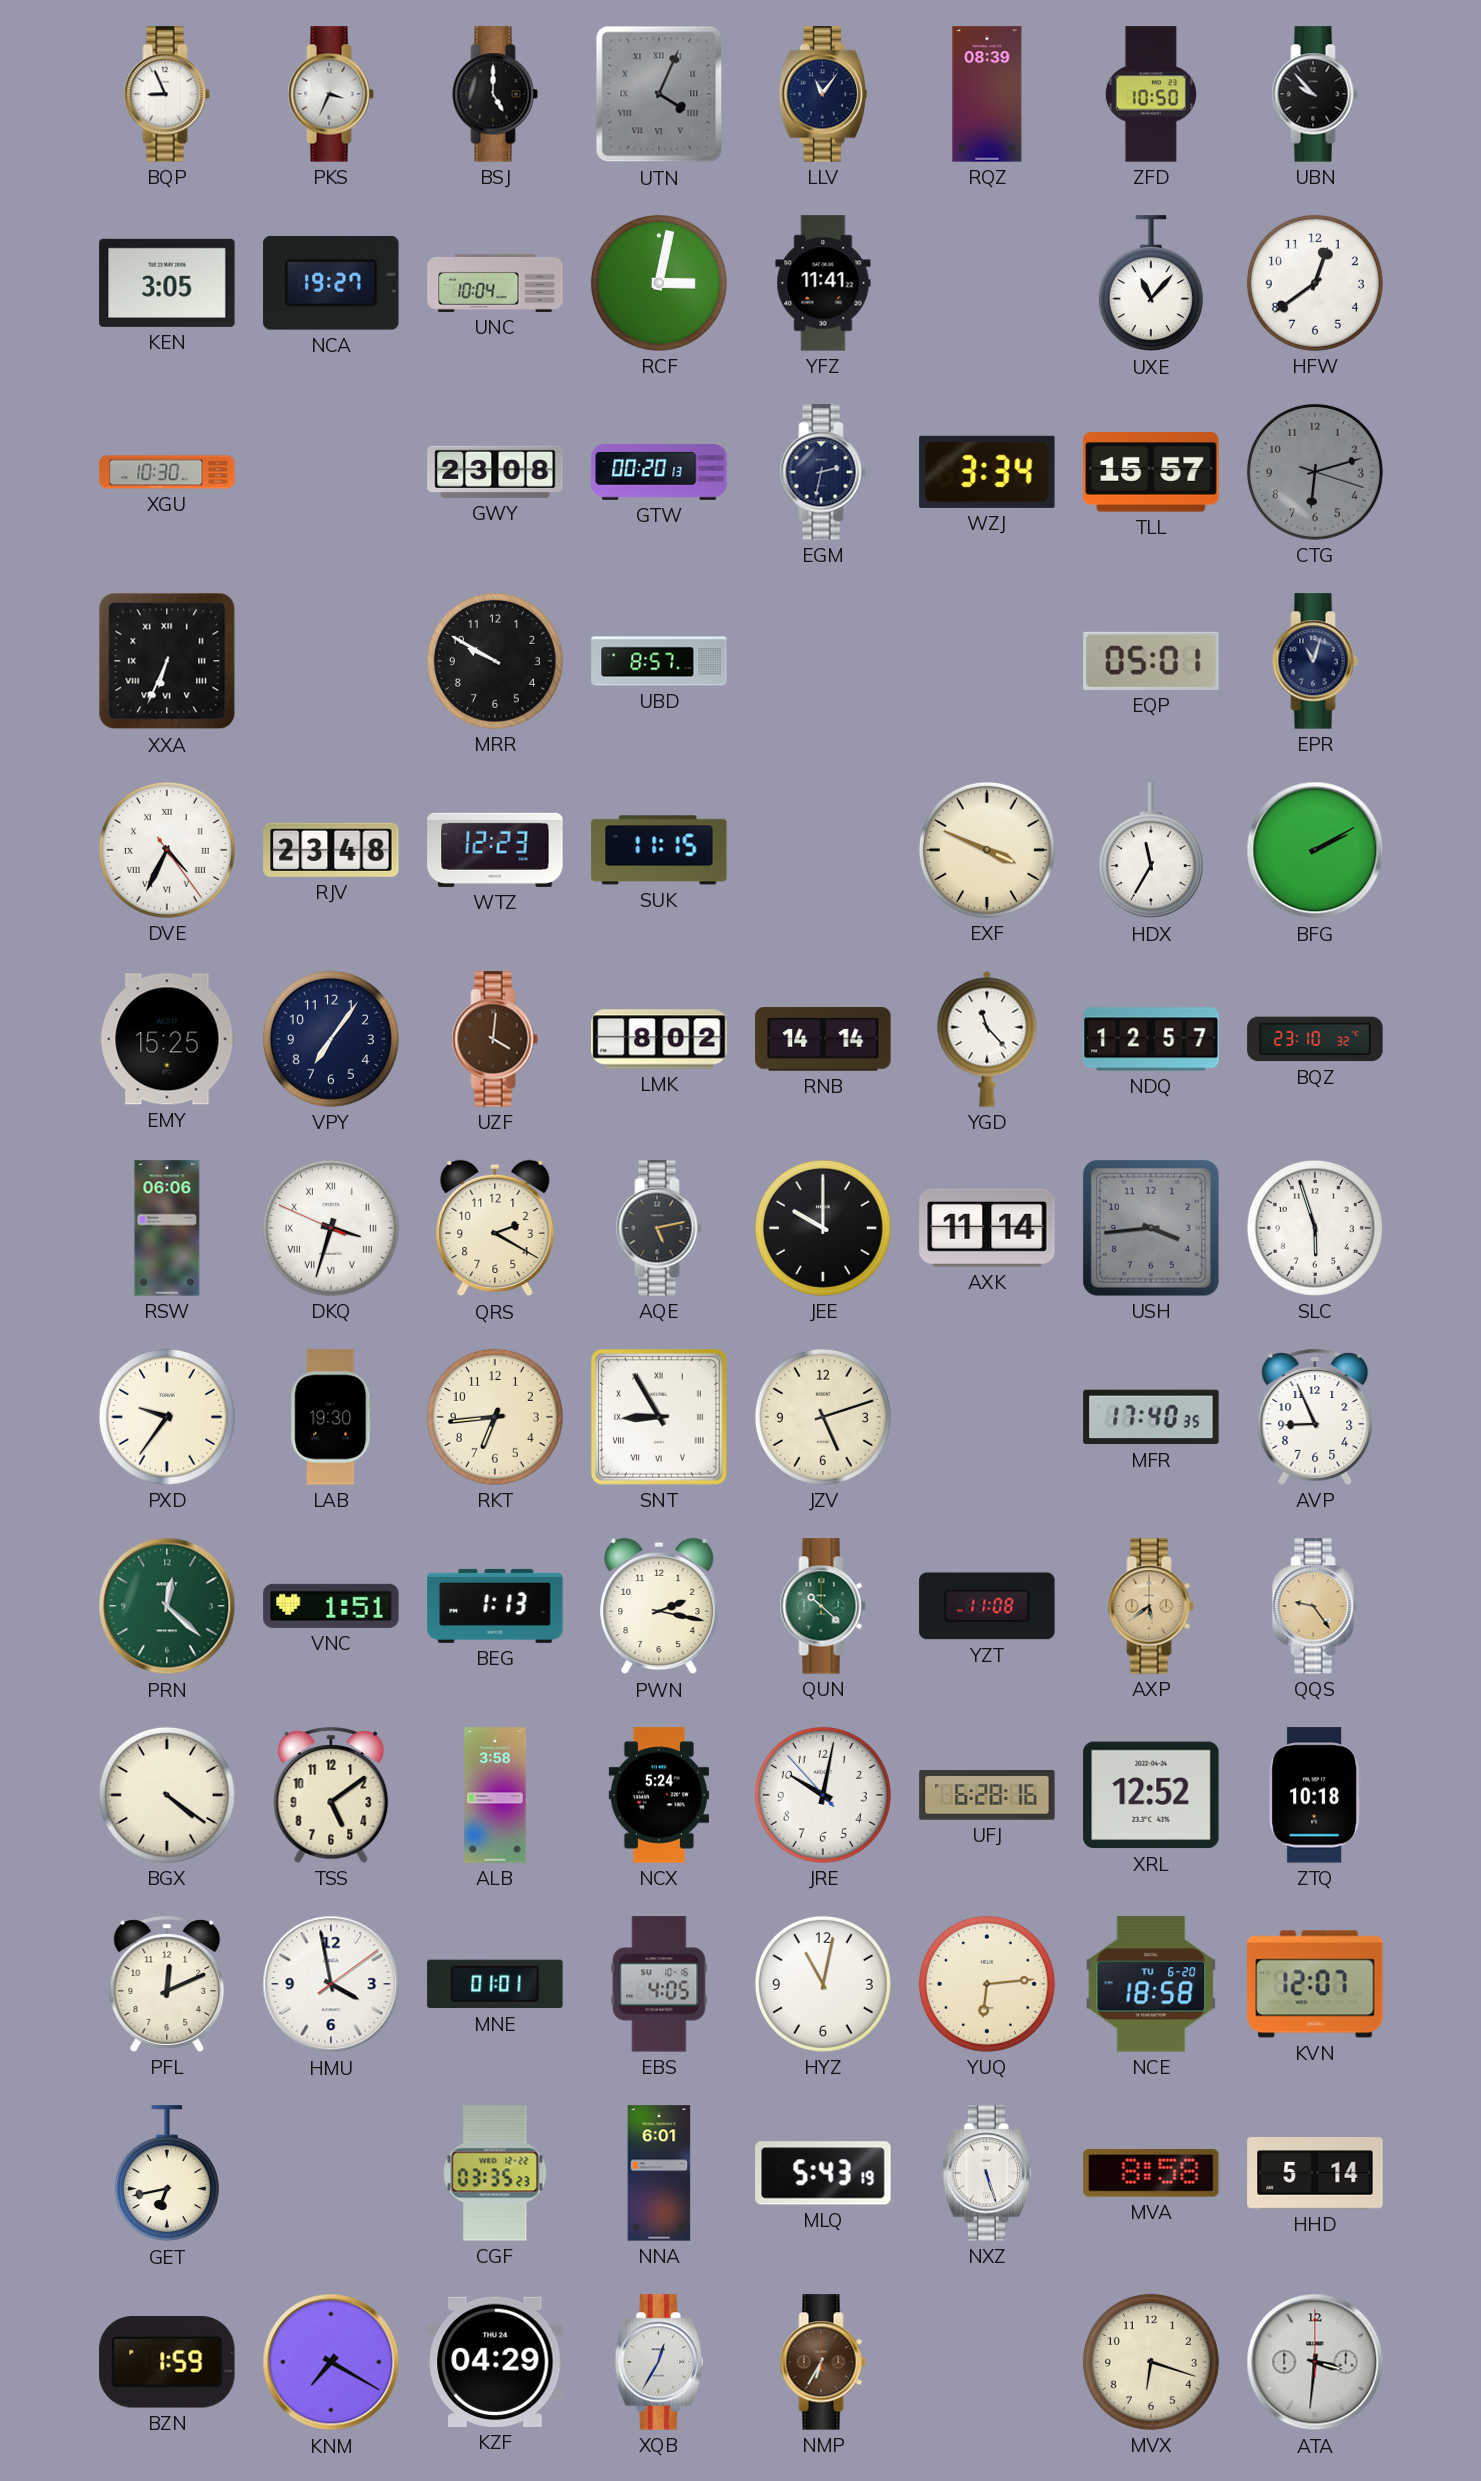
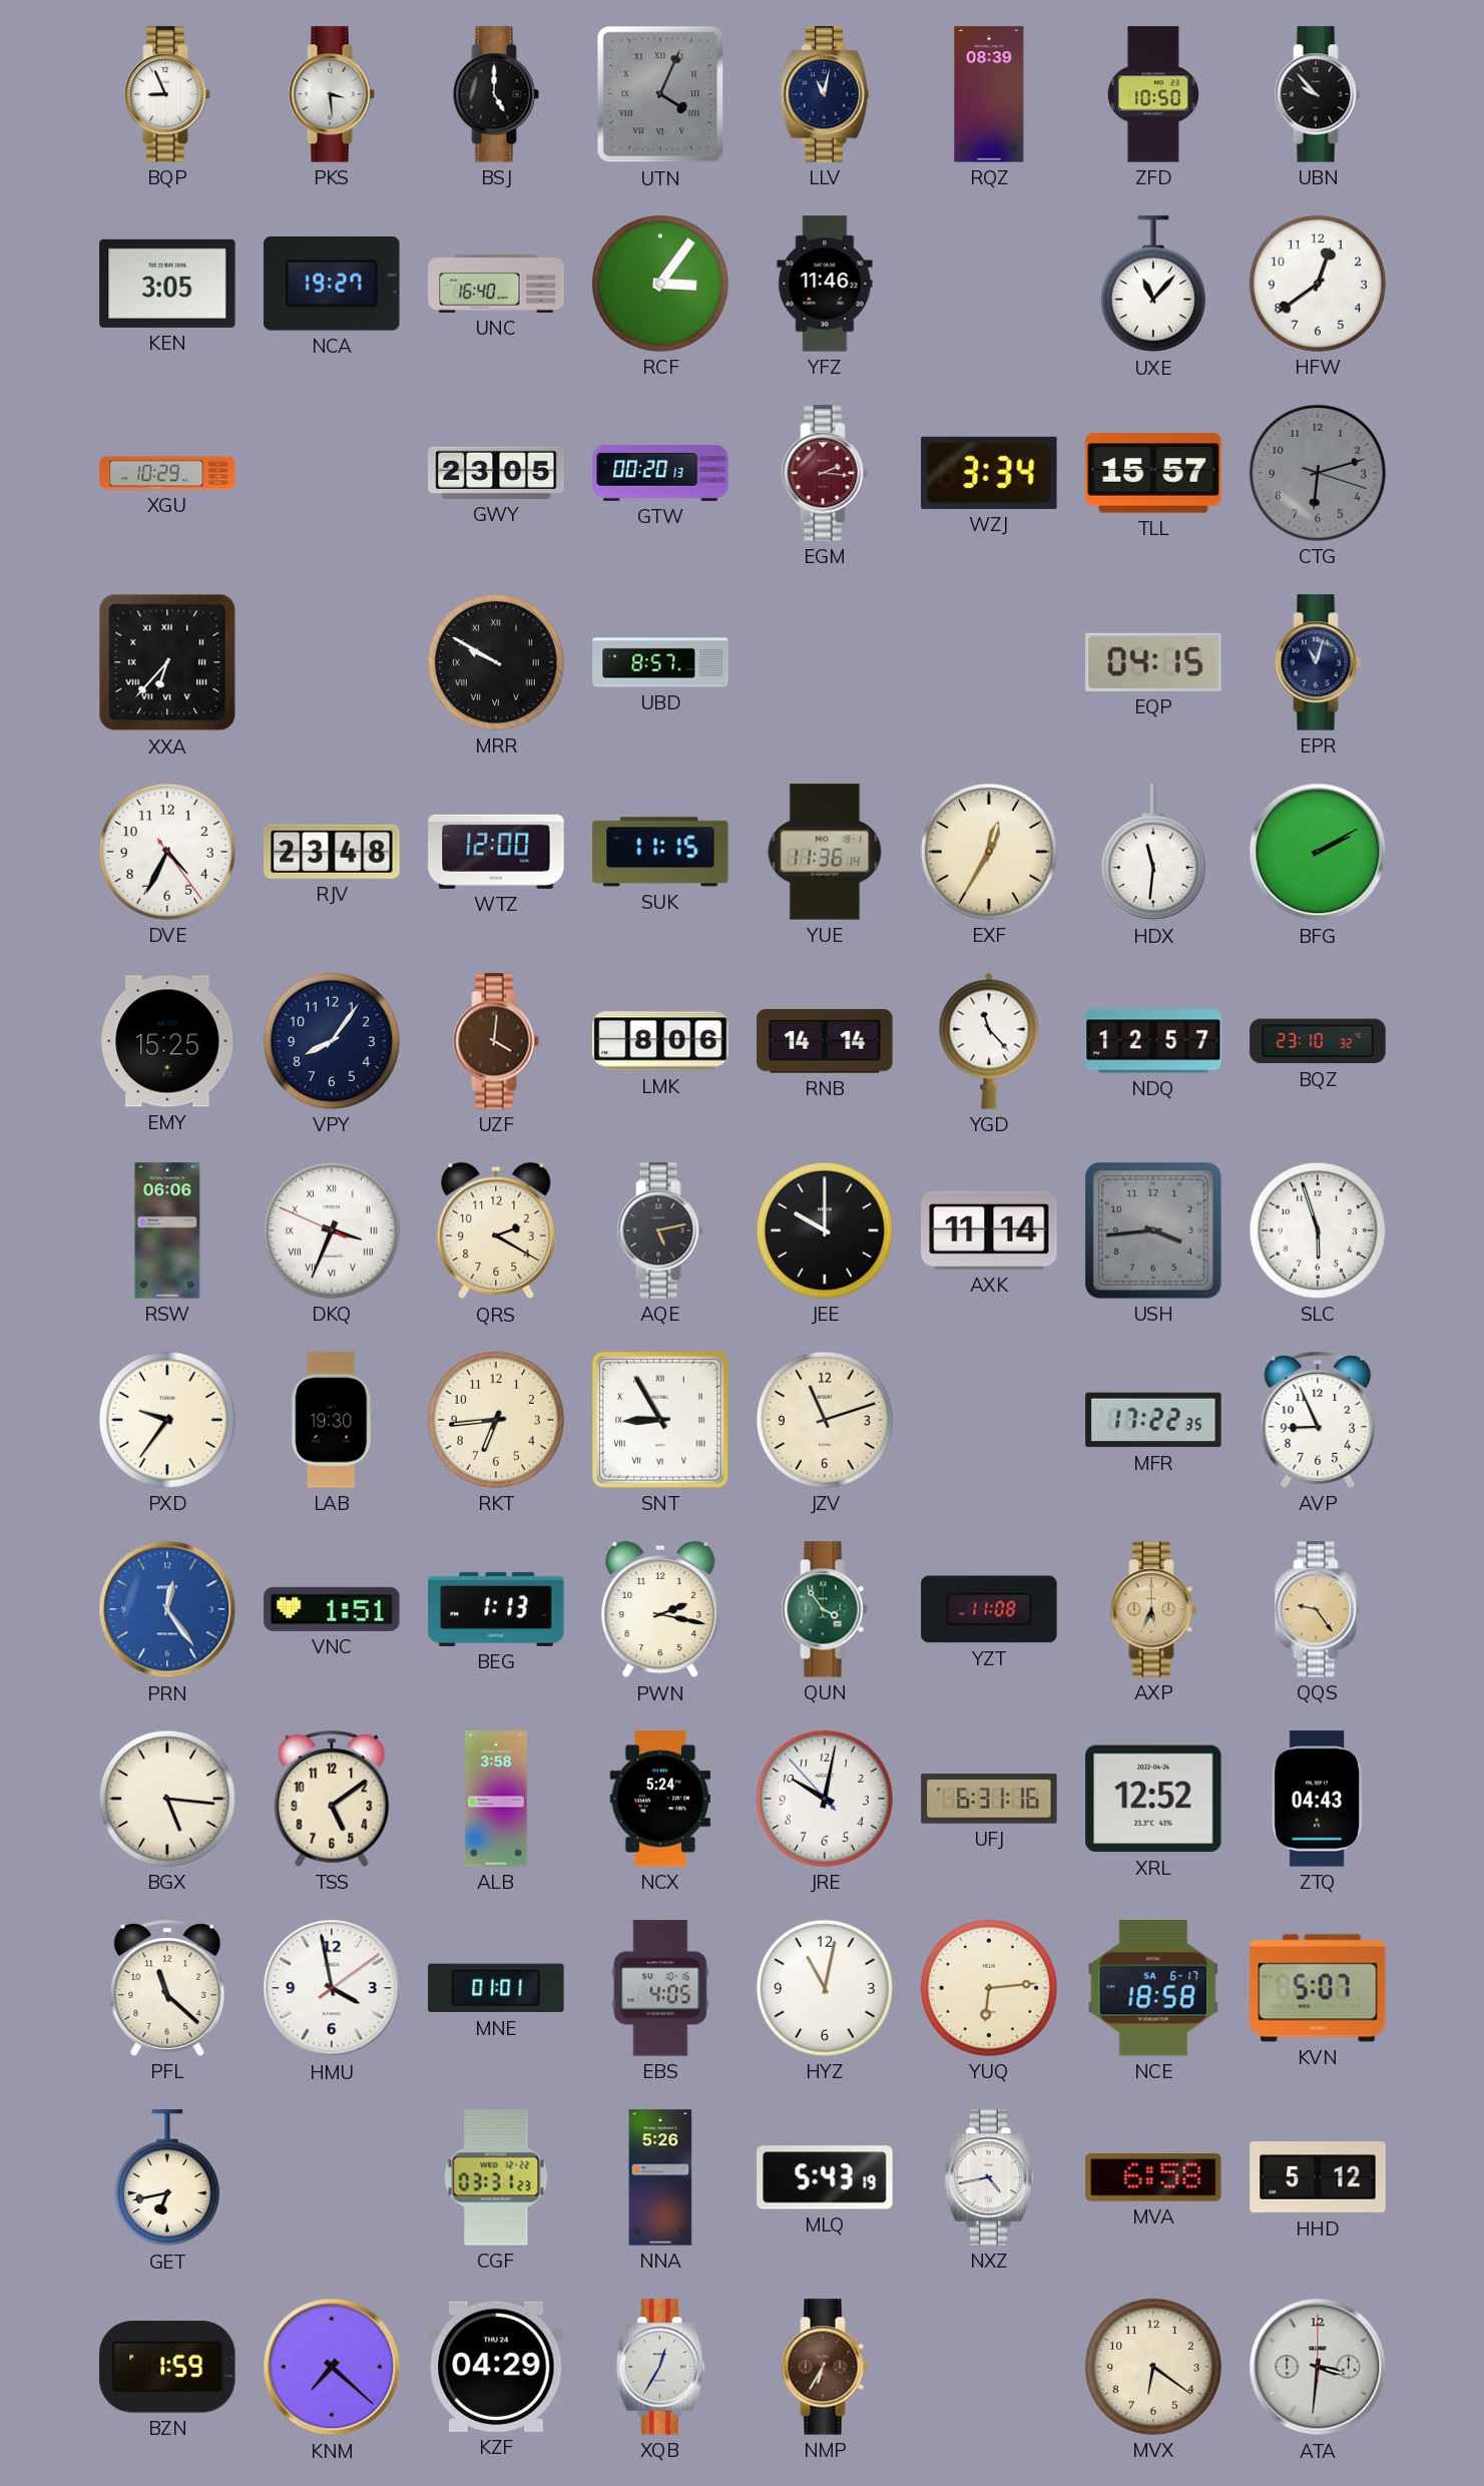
PKS: 3:34 -> 3:29
LLV: 11:06 -> 11:02
UNC: 10:04 -> 16:40
RCF: 3:02 -> 3:06
YFZ: 11:41 -> 11:46
XGU: 10:30 -> 10:29
GWY: 23:08 -> 23:05
EGM: 2:32 -> 2:16
EGM dial: navy -> burgundy
XXA: 6:34 -> 6:37
MRR numerals: Arabic -> Roman
EQP: 05:01 -> 04:15
DVE numerals: Roman -> Arabic
WTZ: 12:23 -> 12:00
YUE: none -> 11:36
EXF: 3:49 -> 12:35
HDX: 11:35 -> 11:31
VPY: 7:06 -> 8:06
LMK: 8:02 -> 8:06
DKQ: 3:32 -> 3:33
JZV: 5:12 -> 11:12
MFR: 17:40 -> 17:22
PRN: 12:22 -> 12:24
PRN dial: green -> blue
QUN: 10:22 -> 3:54
AXP: 5:39 -> 5:34
BGX: 4:21 -> 5:16
UFJ: 6:28 -> 6:31
ZTQ: 10:18 -> 04:43
PFL: 12:11 -> 11:22
NCE date: TU 6-20 -> SA 6-17
KVN: 12:07 -> 5:07
CGF: 03:35 -> 03:31
NNA: 6:01 -> 5:26
NXZ: 5:27 -> 4:43
MVA: 8:58 -> 6:58
HHD: 5:14 -> 5:12
KNM: 7:20 -> 7:22
MVX: 6:18 -> 6:21
